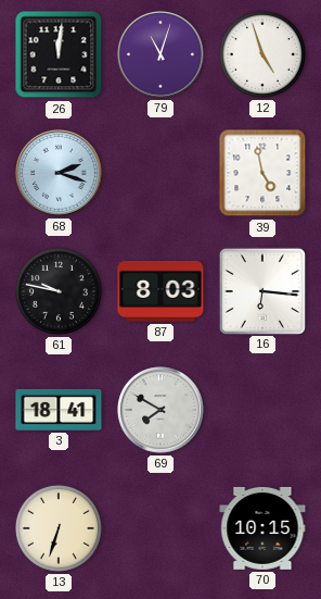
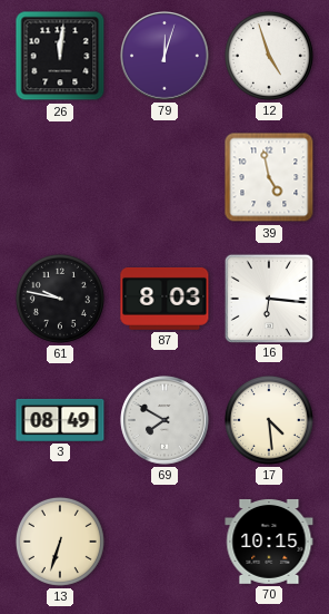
79: 11:03 -> 12:03
68: 2:18 -> none
3: 18:41 -> 08:49
17: none -> 4:29
